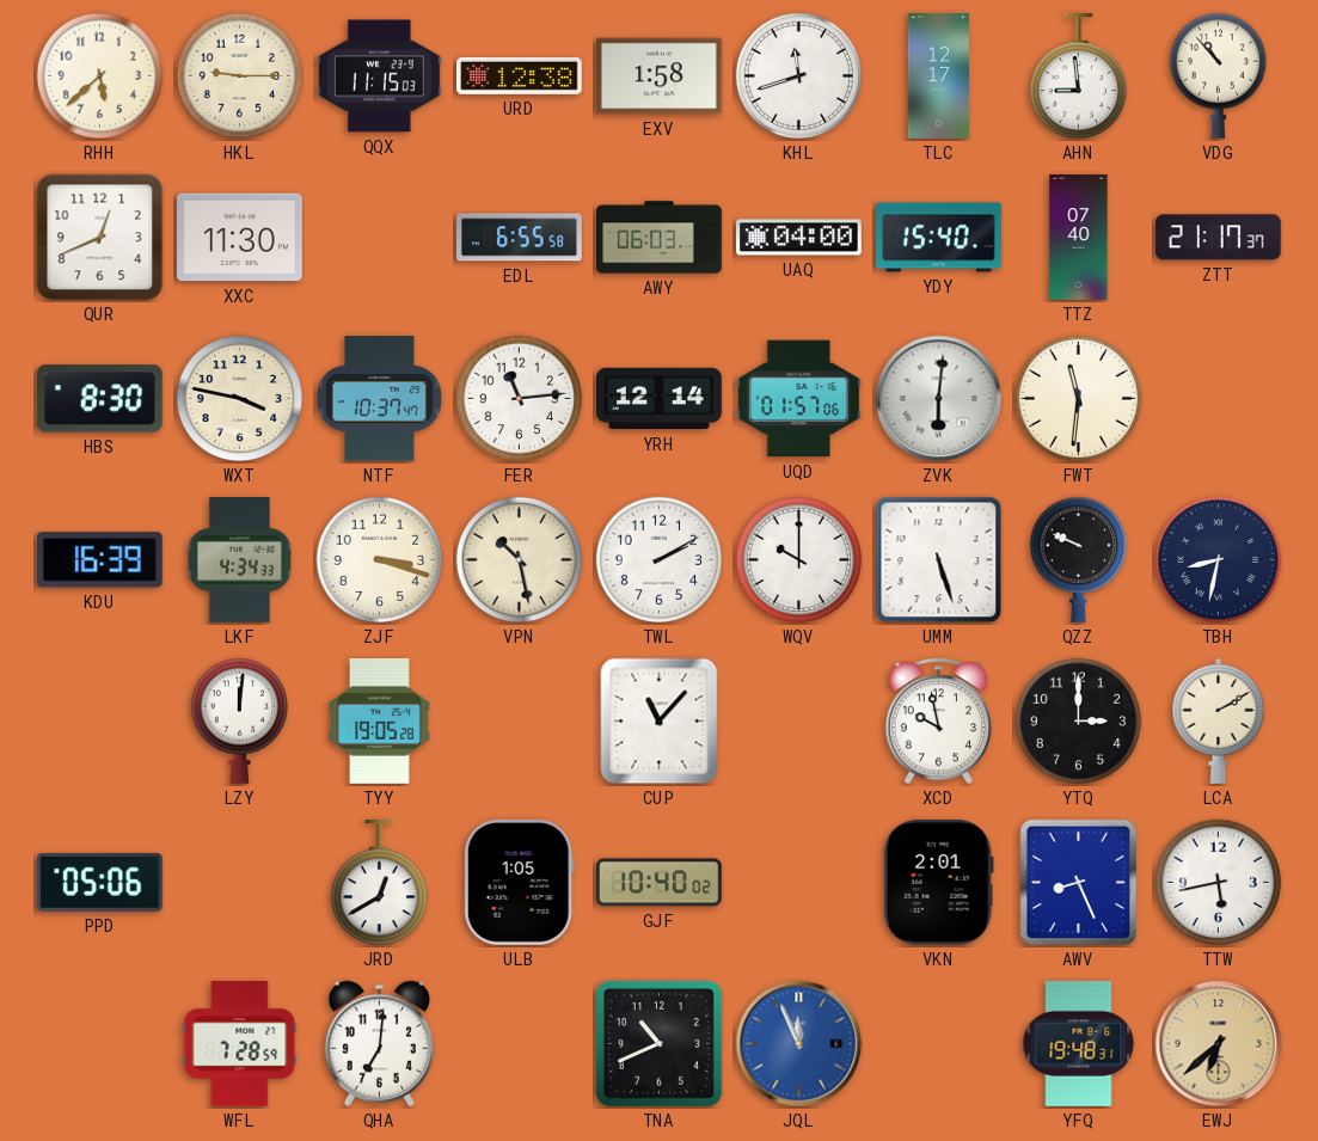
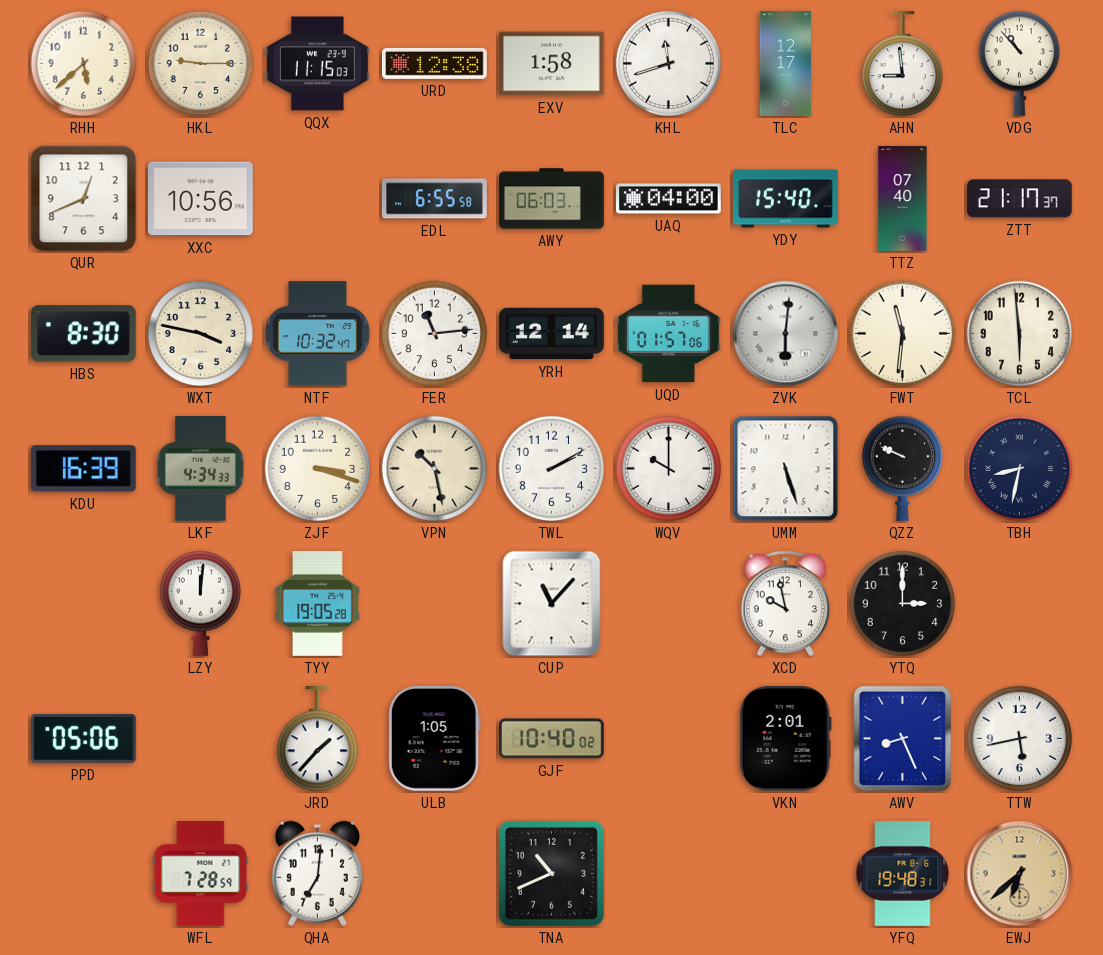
XXC: 11:30 -> 10:56
NTF: 10:37 -> 10:32
TCL: none -> 5:59
LCA: 2:10 -> none
JRD: 12:40 -> 1:37
JQL: 11:56 -> none
